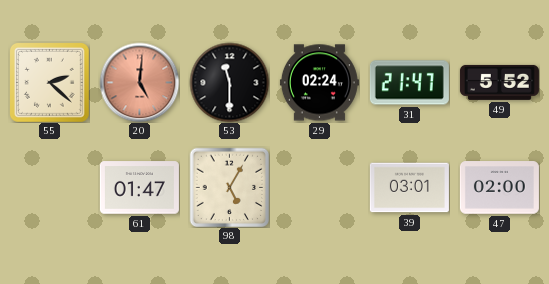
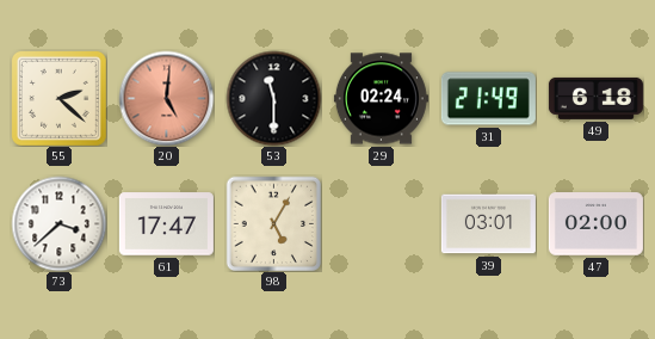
31: 21:47 -> 21:49
49: 5:52 -> 6:18
73: none -> 3:38
61: 01:47 -> 17:47
